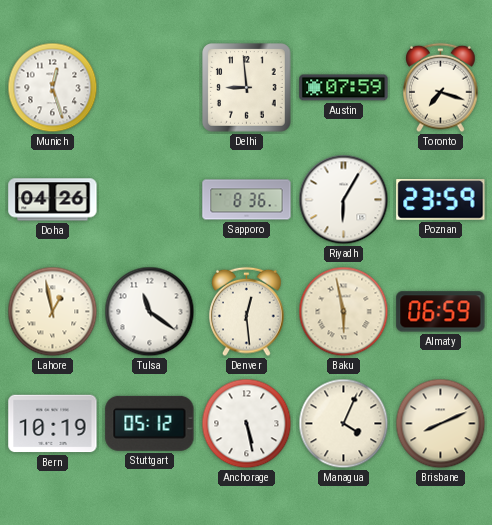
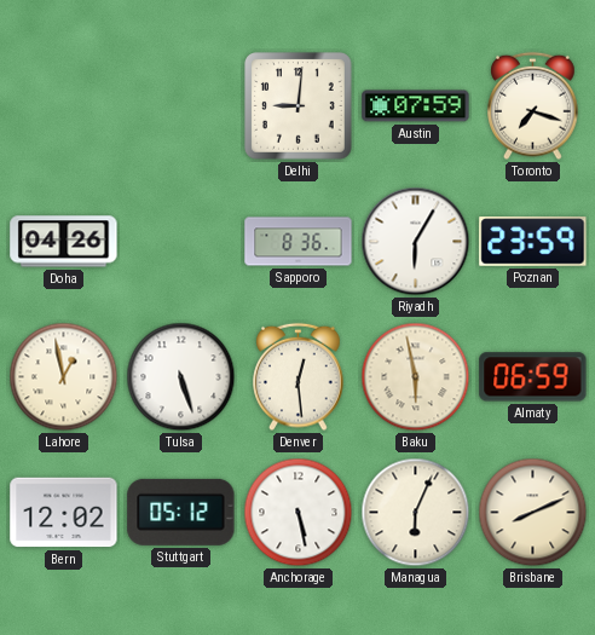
Munich: 12:27 -> none
Delhi: 8:59 -> 9:01
Tulsa: 11:21 -> 5:27
Bern: 10:19 -> 12:02
Managua: 4:04 -> 6:04
